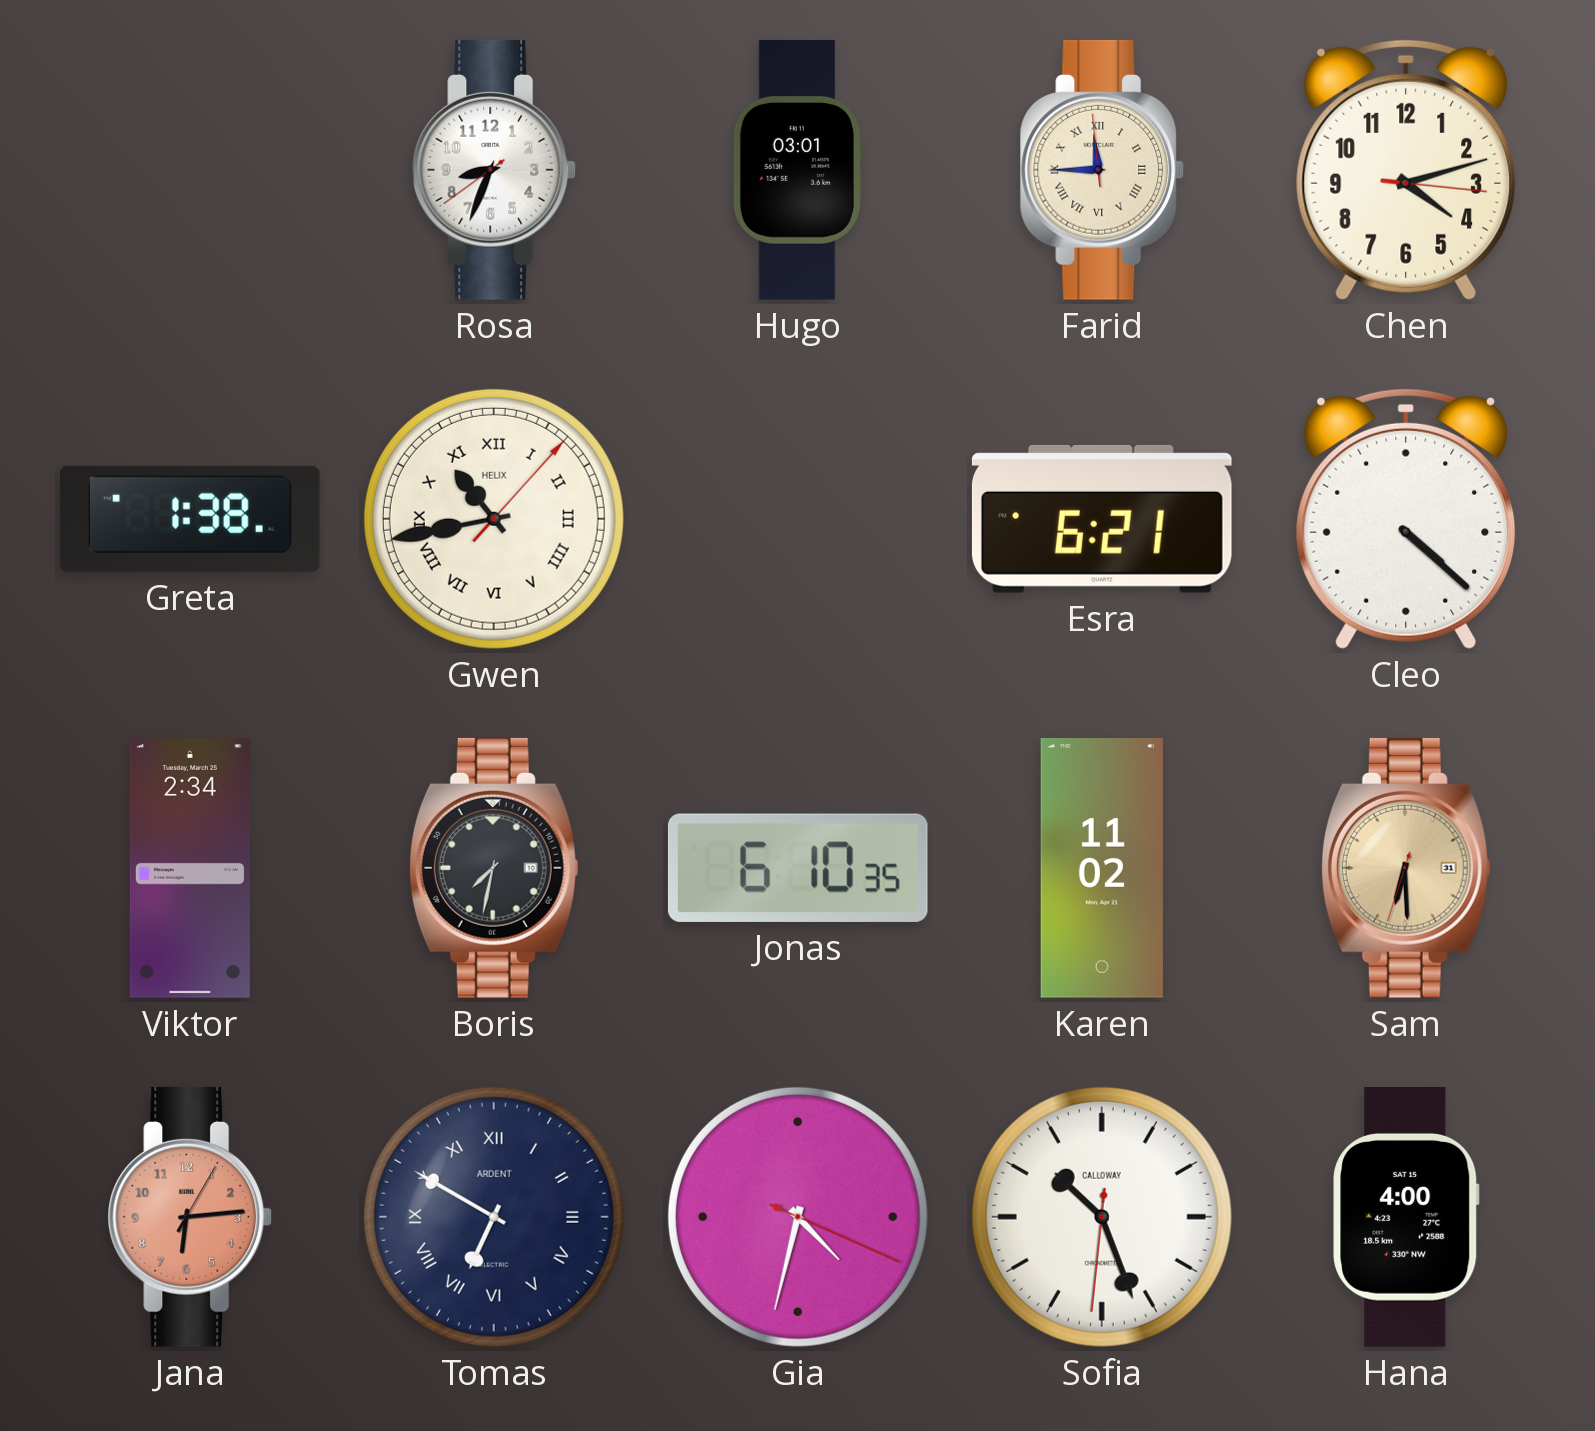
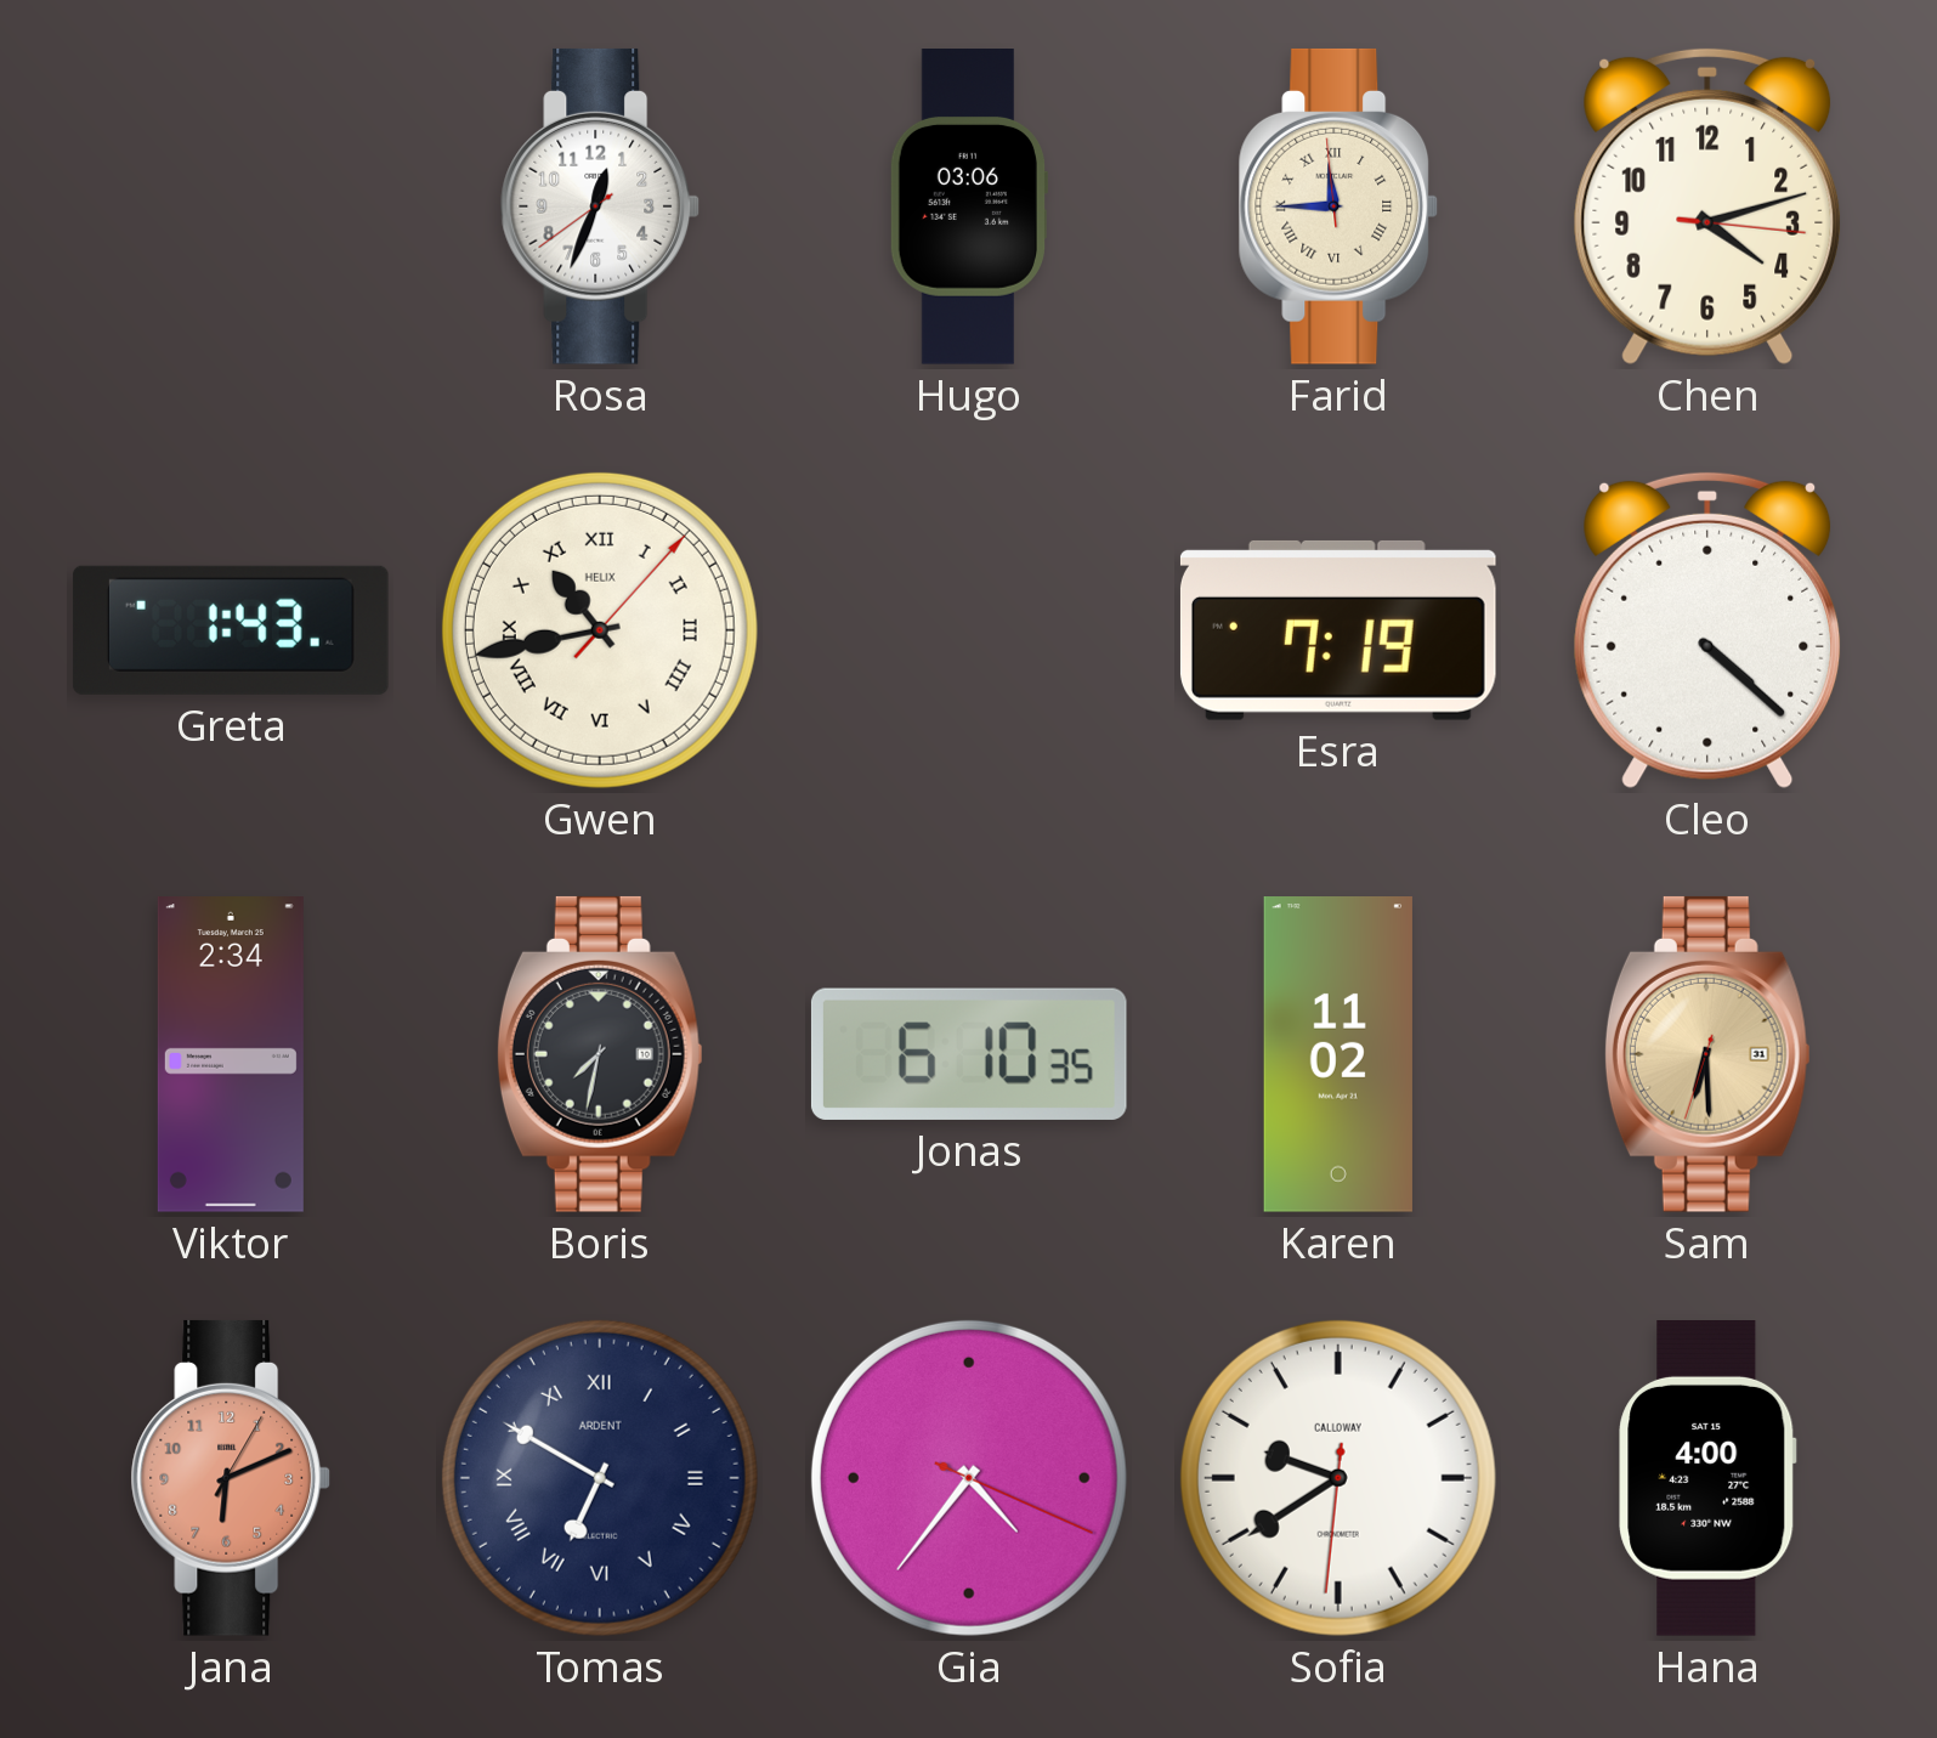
Rosa: 8:33 -> 12:33
Hugo: 03:01 -> 03:06
Greta: 1:38 -> 1:43
Esra: 6:21 -> 7:19
Jana: 6:14 -> 6:11
Gia: 4:32 -> 4:36
Sofia: 10:26 -> 9:39
